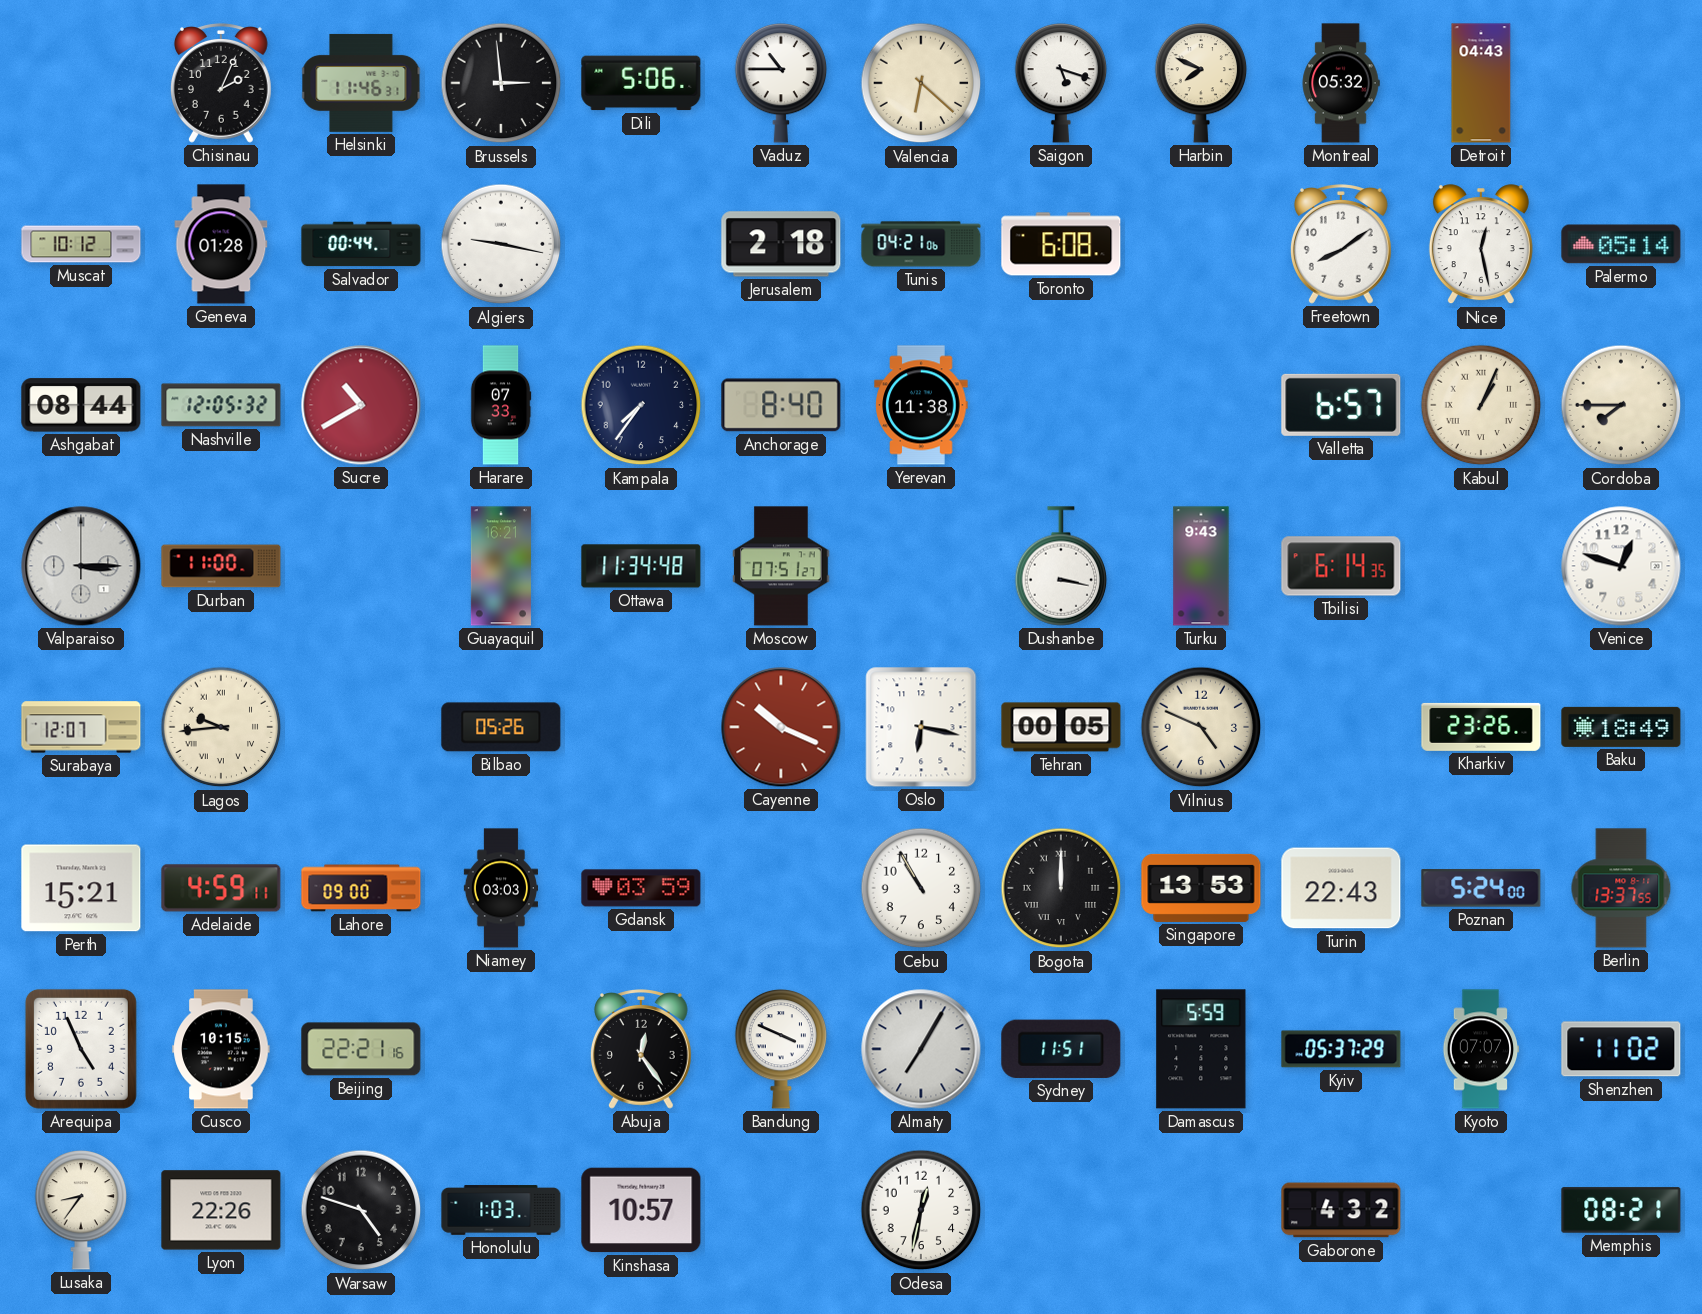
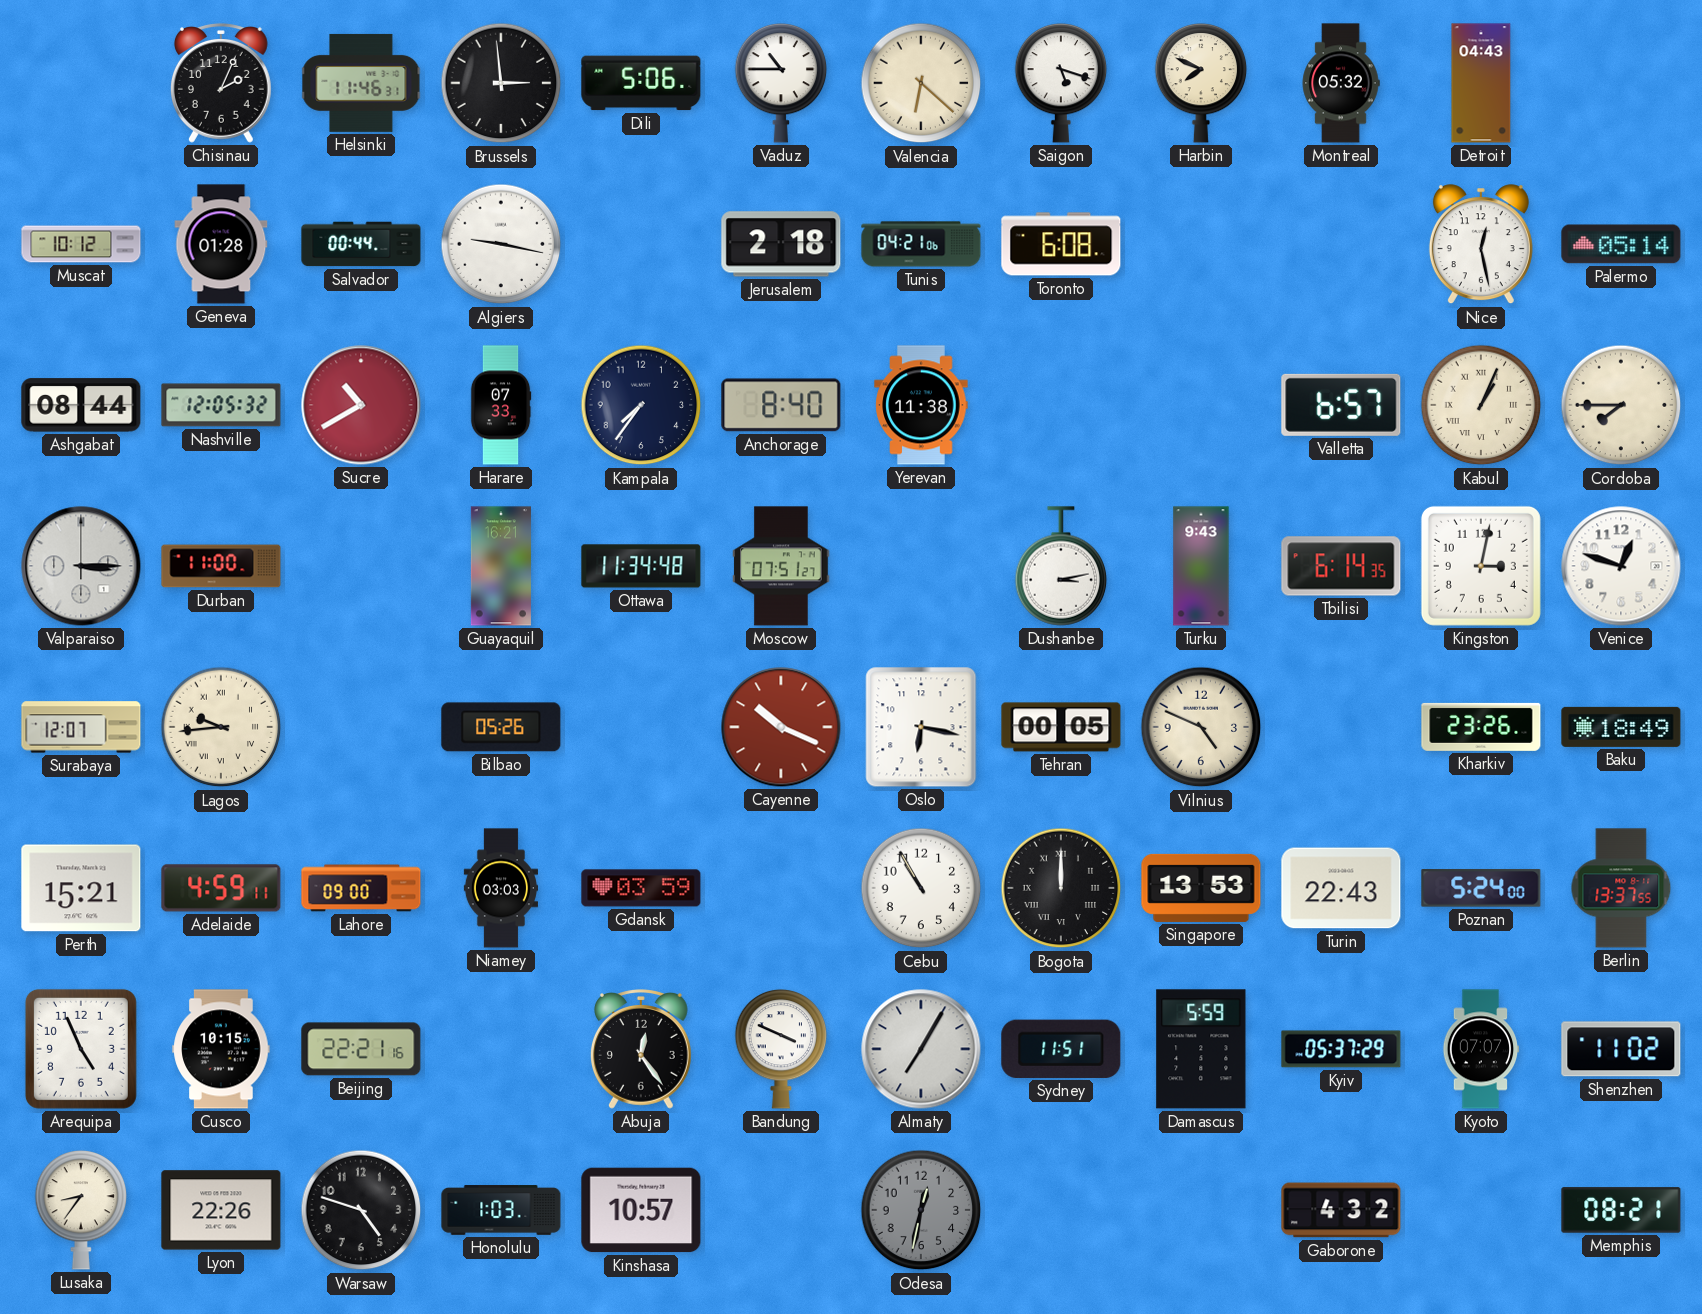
Freetown: 8:09 -> none
Dushanbe: 3:17 -> 3:13
Kingston: none -> 3:02
Odesa dial: white -> grey
